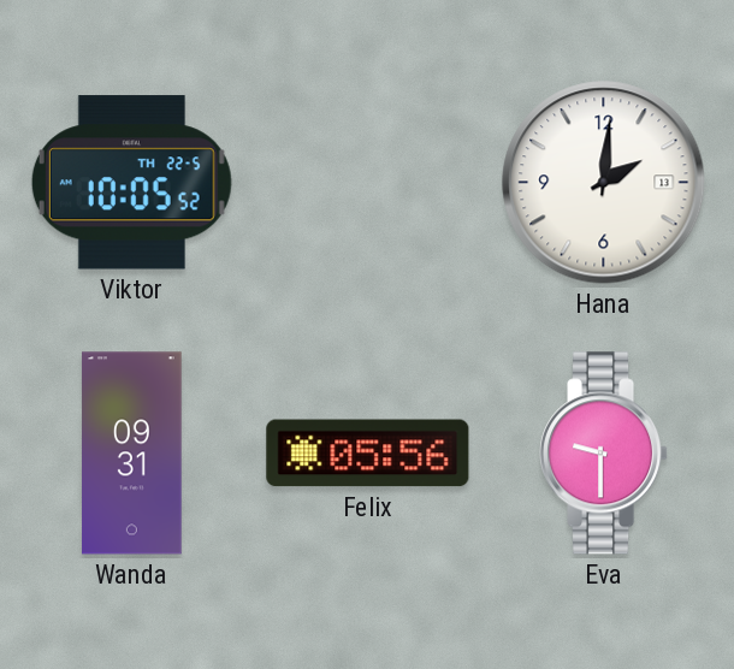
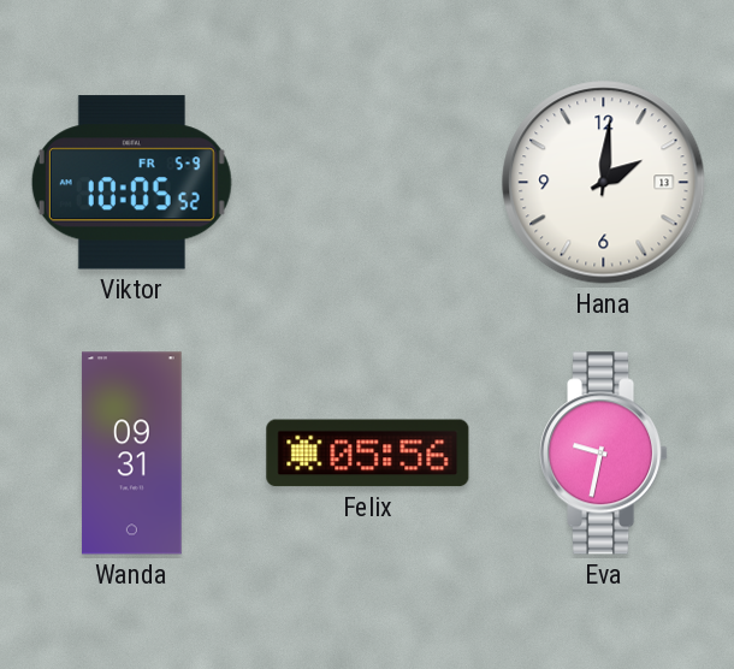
Viktor date: TH 22-5 -> FR 5-9
Eva: 9:30 -> 9:32
